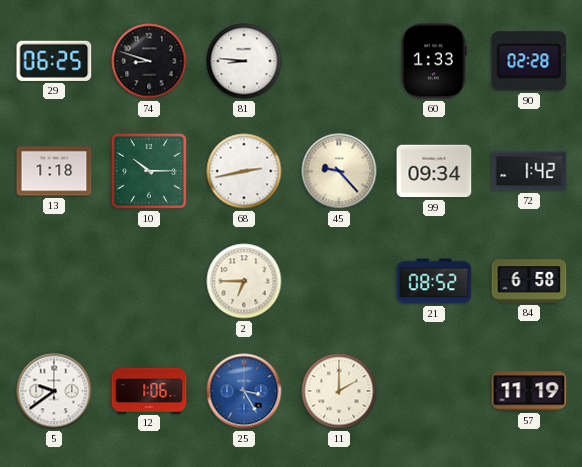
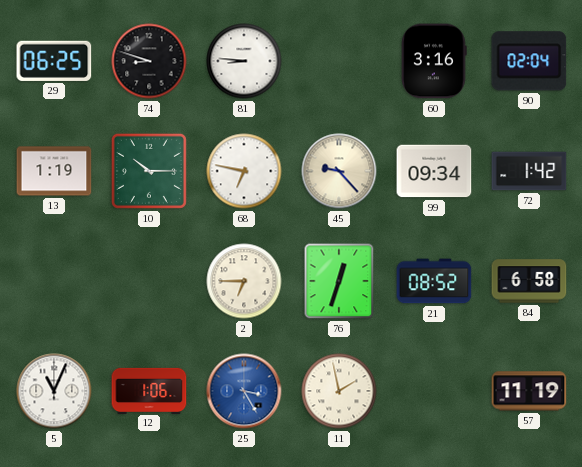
60: 1:33 -> 3:16
90: 02:28 -> 02:04
13: 1:18 -> 1:19
68: 2:43 -> 6:47
76: none -> 12:33
5: 9:39 -> 11:04
11: 2:00 -> 1:58
